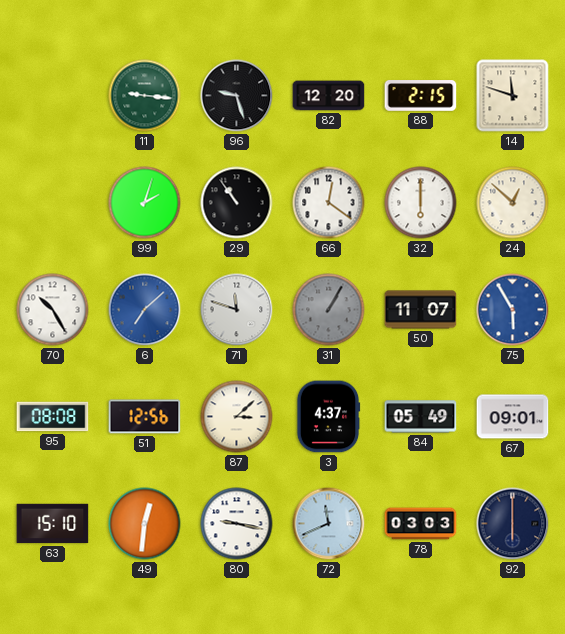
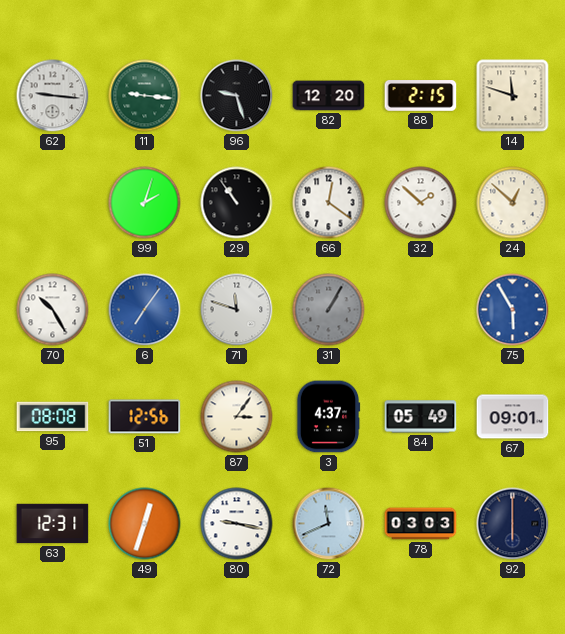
62: none -> 9:16
32: 6:00 -> 1:52
6: 7:08 -> 7:06
50: 11:07 -> none
87: 3:08 -> 3:06
63: 15:10 -> 12:31
49: 12:31 -> 12:33
